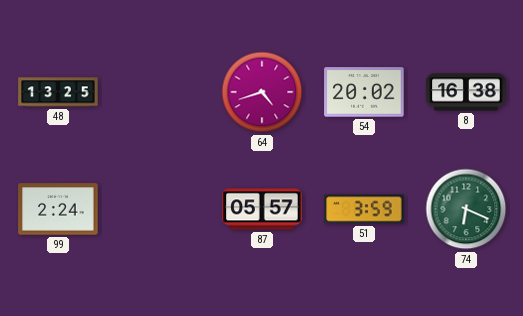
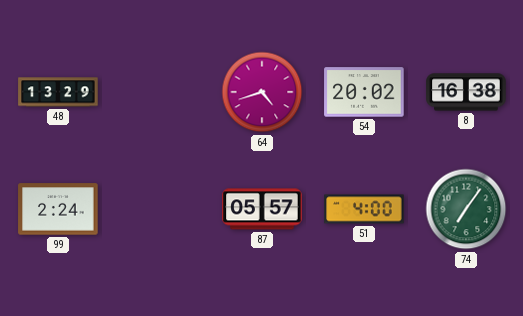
48: 13:25 -> 13:29
51: 3:59 -> 4:00
74: 6:19 -> 7:06
